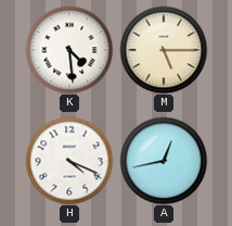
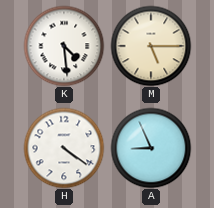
H: 4:19 -> 4:21
A: 12:43 -> 8:56
